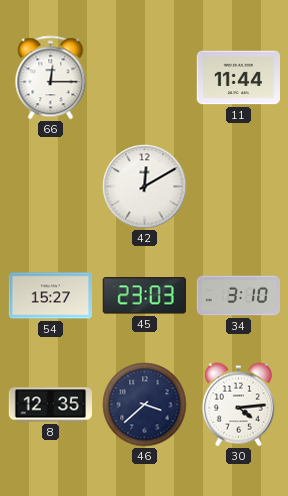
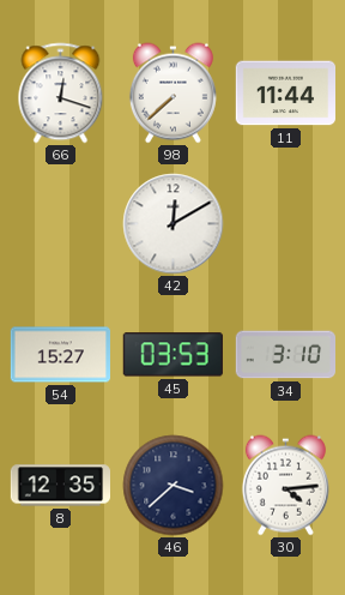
66: 12:15 -> 12:18
98: none -> 7:38
45: 23:03 -> 03:53
